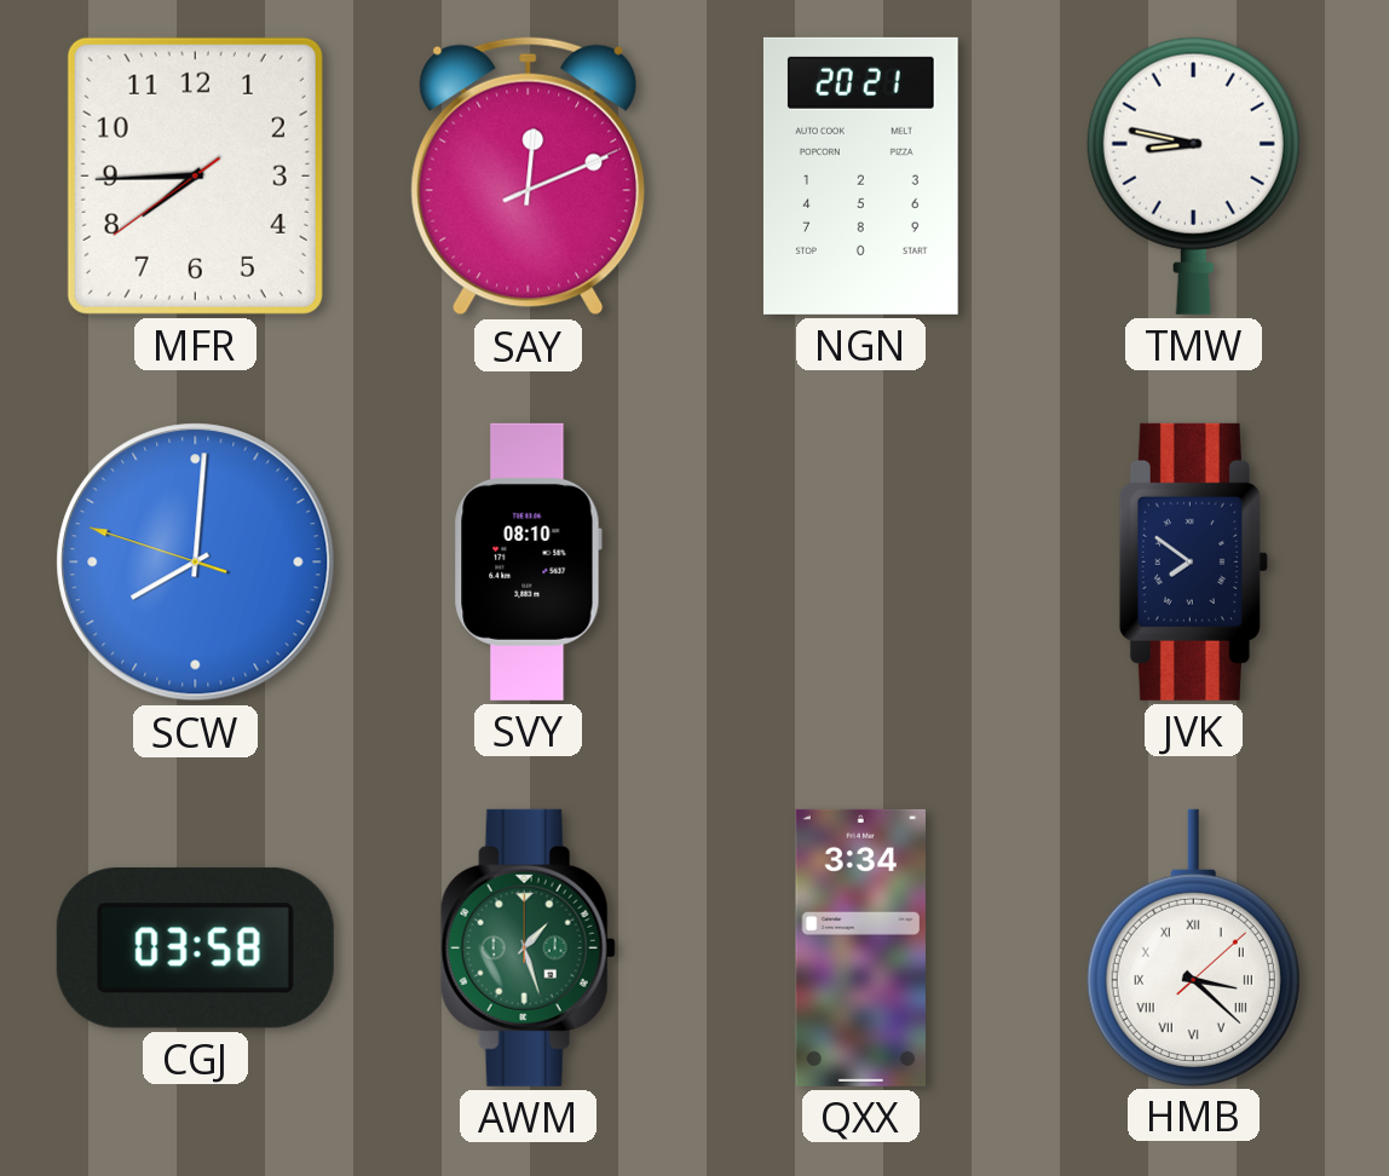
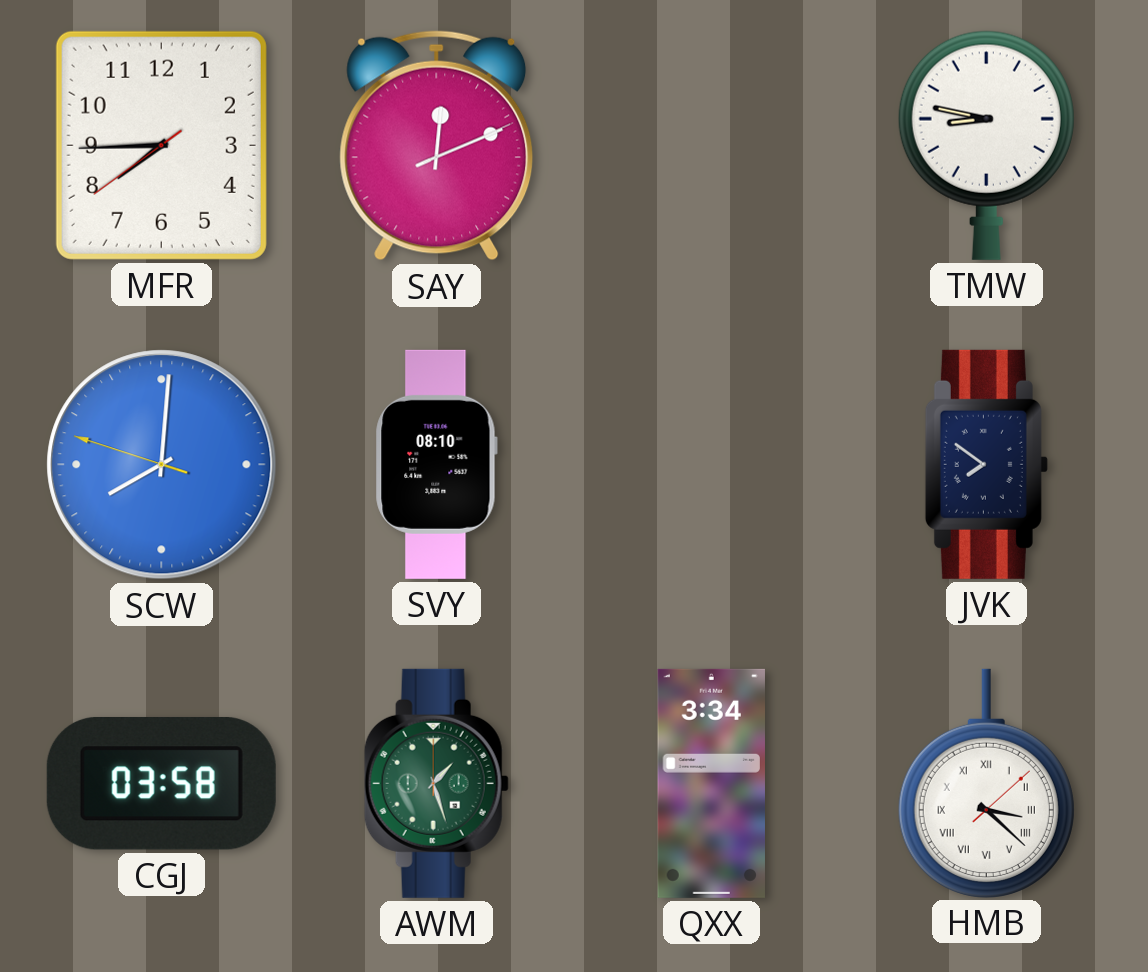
NGN: 20:21 -> none
